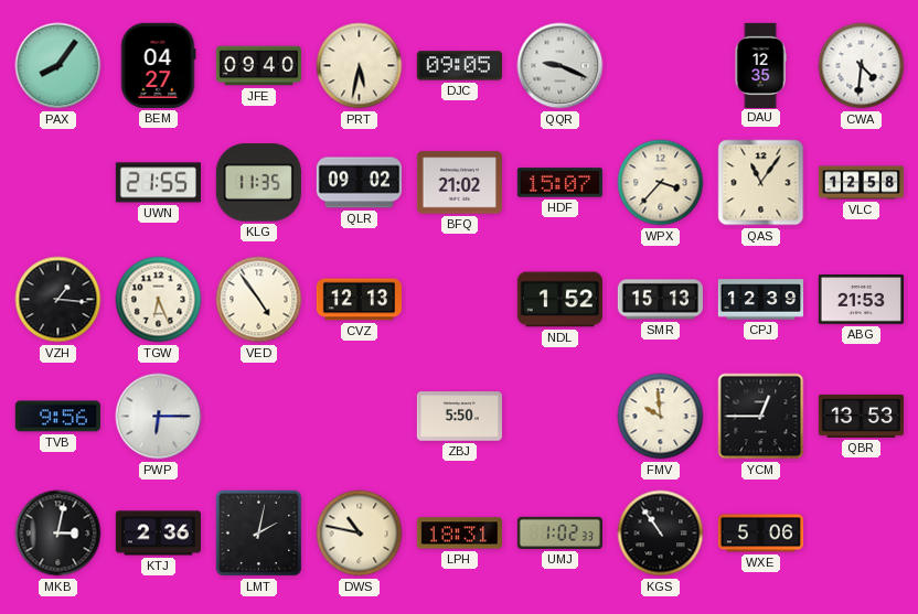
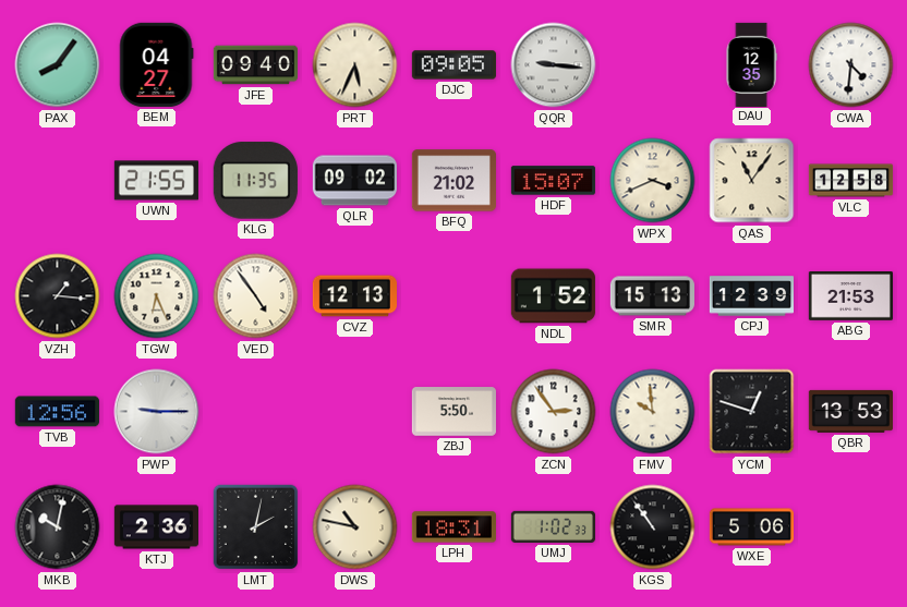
PRT: 5:32 -> 5:34
QQR: 9:19 -> 9:16
WPX: 3:37 -> 3:41
TVB: 9:56 -> 12:56
PWP: 6:15 -> 9:15
ZCN: none -> 2:54
YCM: 12:45 -> 12:48
MKB: 3:02 -> 10:02
